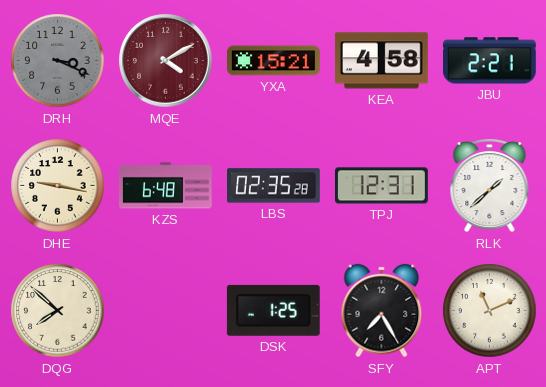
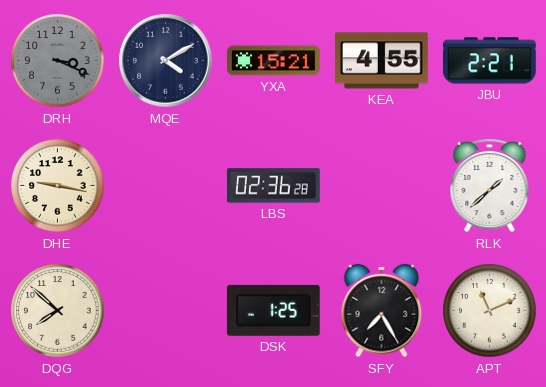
MQE dial: burgundy -> navy
KEA: 4:58 -> 4:55
KZS: 6:48 -> none
LBS: 02:35 -> 02:36
TPJ: 12:31 -> none
